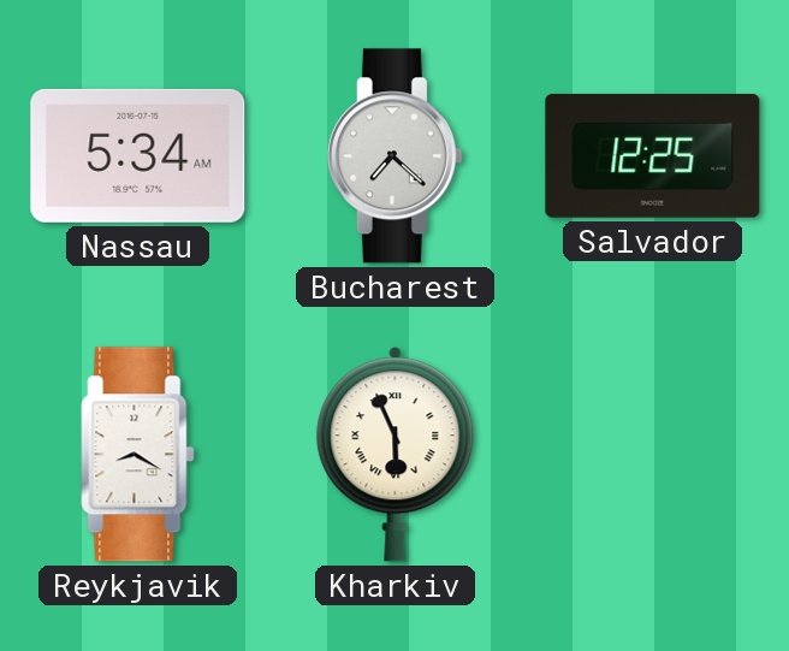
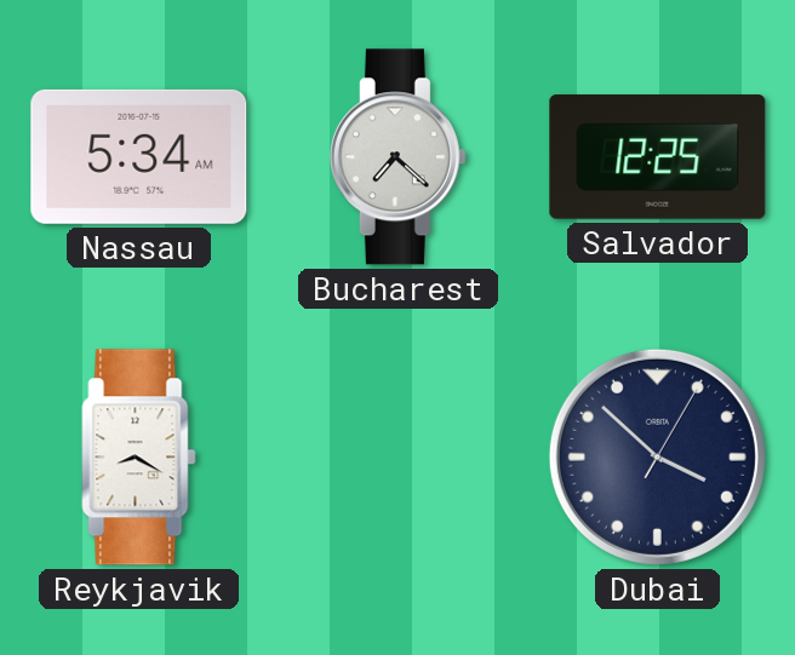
Kharkiv: 5:56 -> none
Dubai: none -> 3:52
